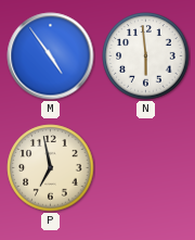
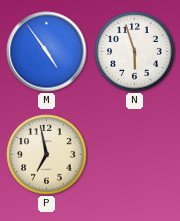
N: 5:59 -> 5:57
